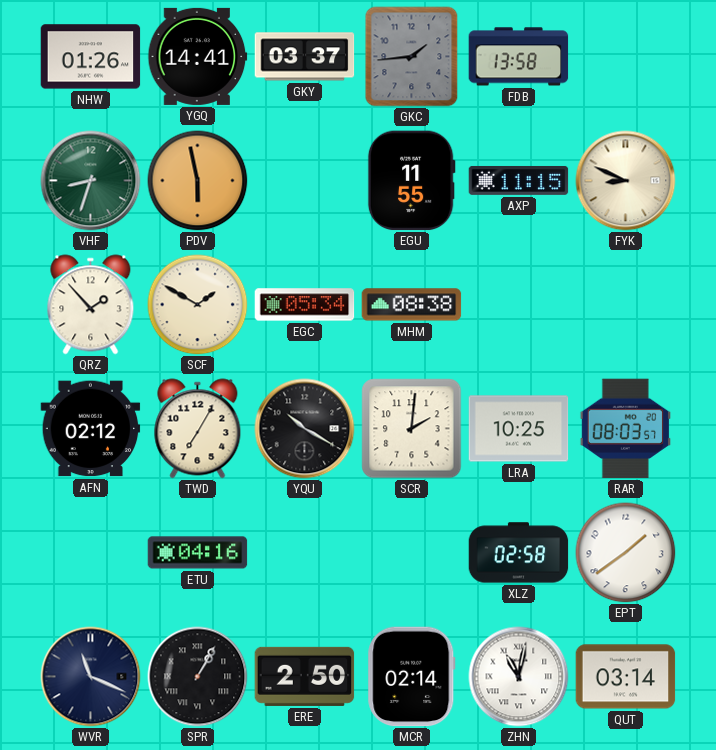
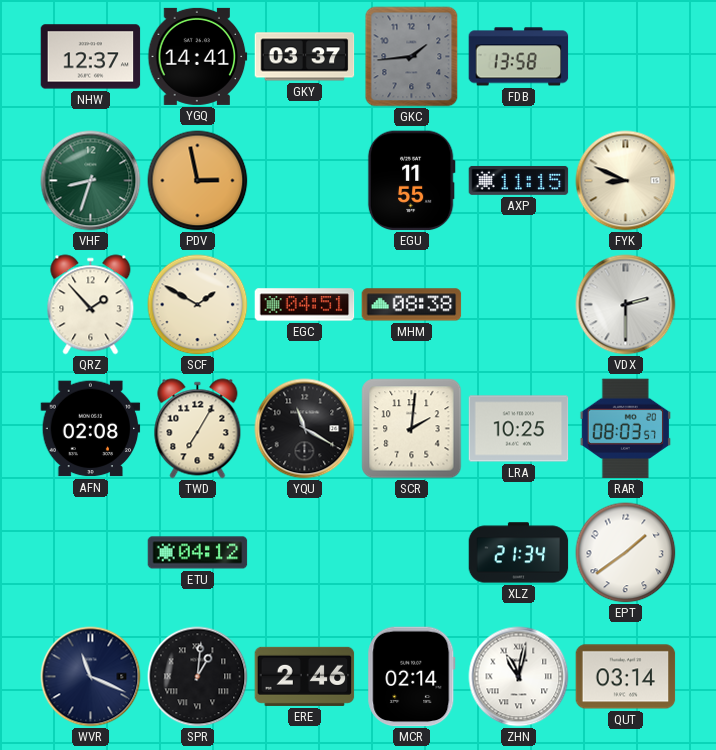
NHW: 01:26 -> 12:37
PDV: 5:58 -> 2:58
EGC: 05:34 -> 04:51
VDX: none -> 2:30
AFN: 02:12 -> 02:08
YQU: 10:20 -> 11:20
ETU: 04:16 -> 04:12
XLZ: 02:58 -> 21:34
SPR: 1:05 -> 1:01
ERE: 2:50 -> 2:46
